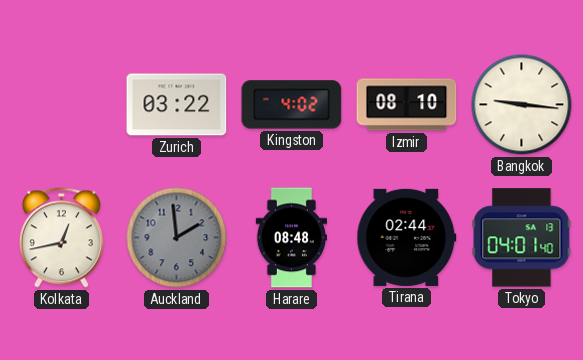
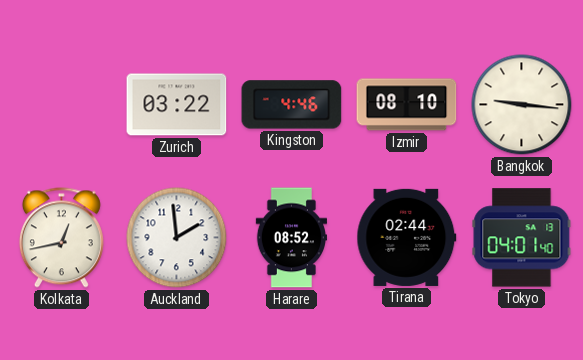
Kingston: 4:02 -> 4:46
Auckland dial: grey -> white
Harare: 08:48 -> 08:52
